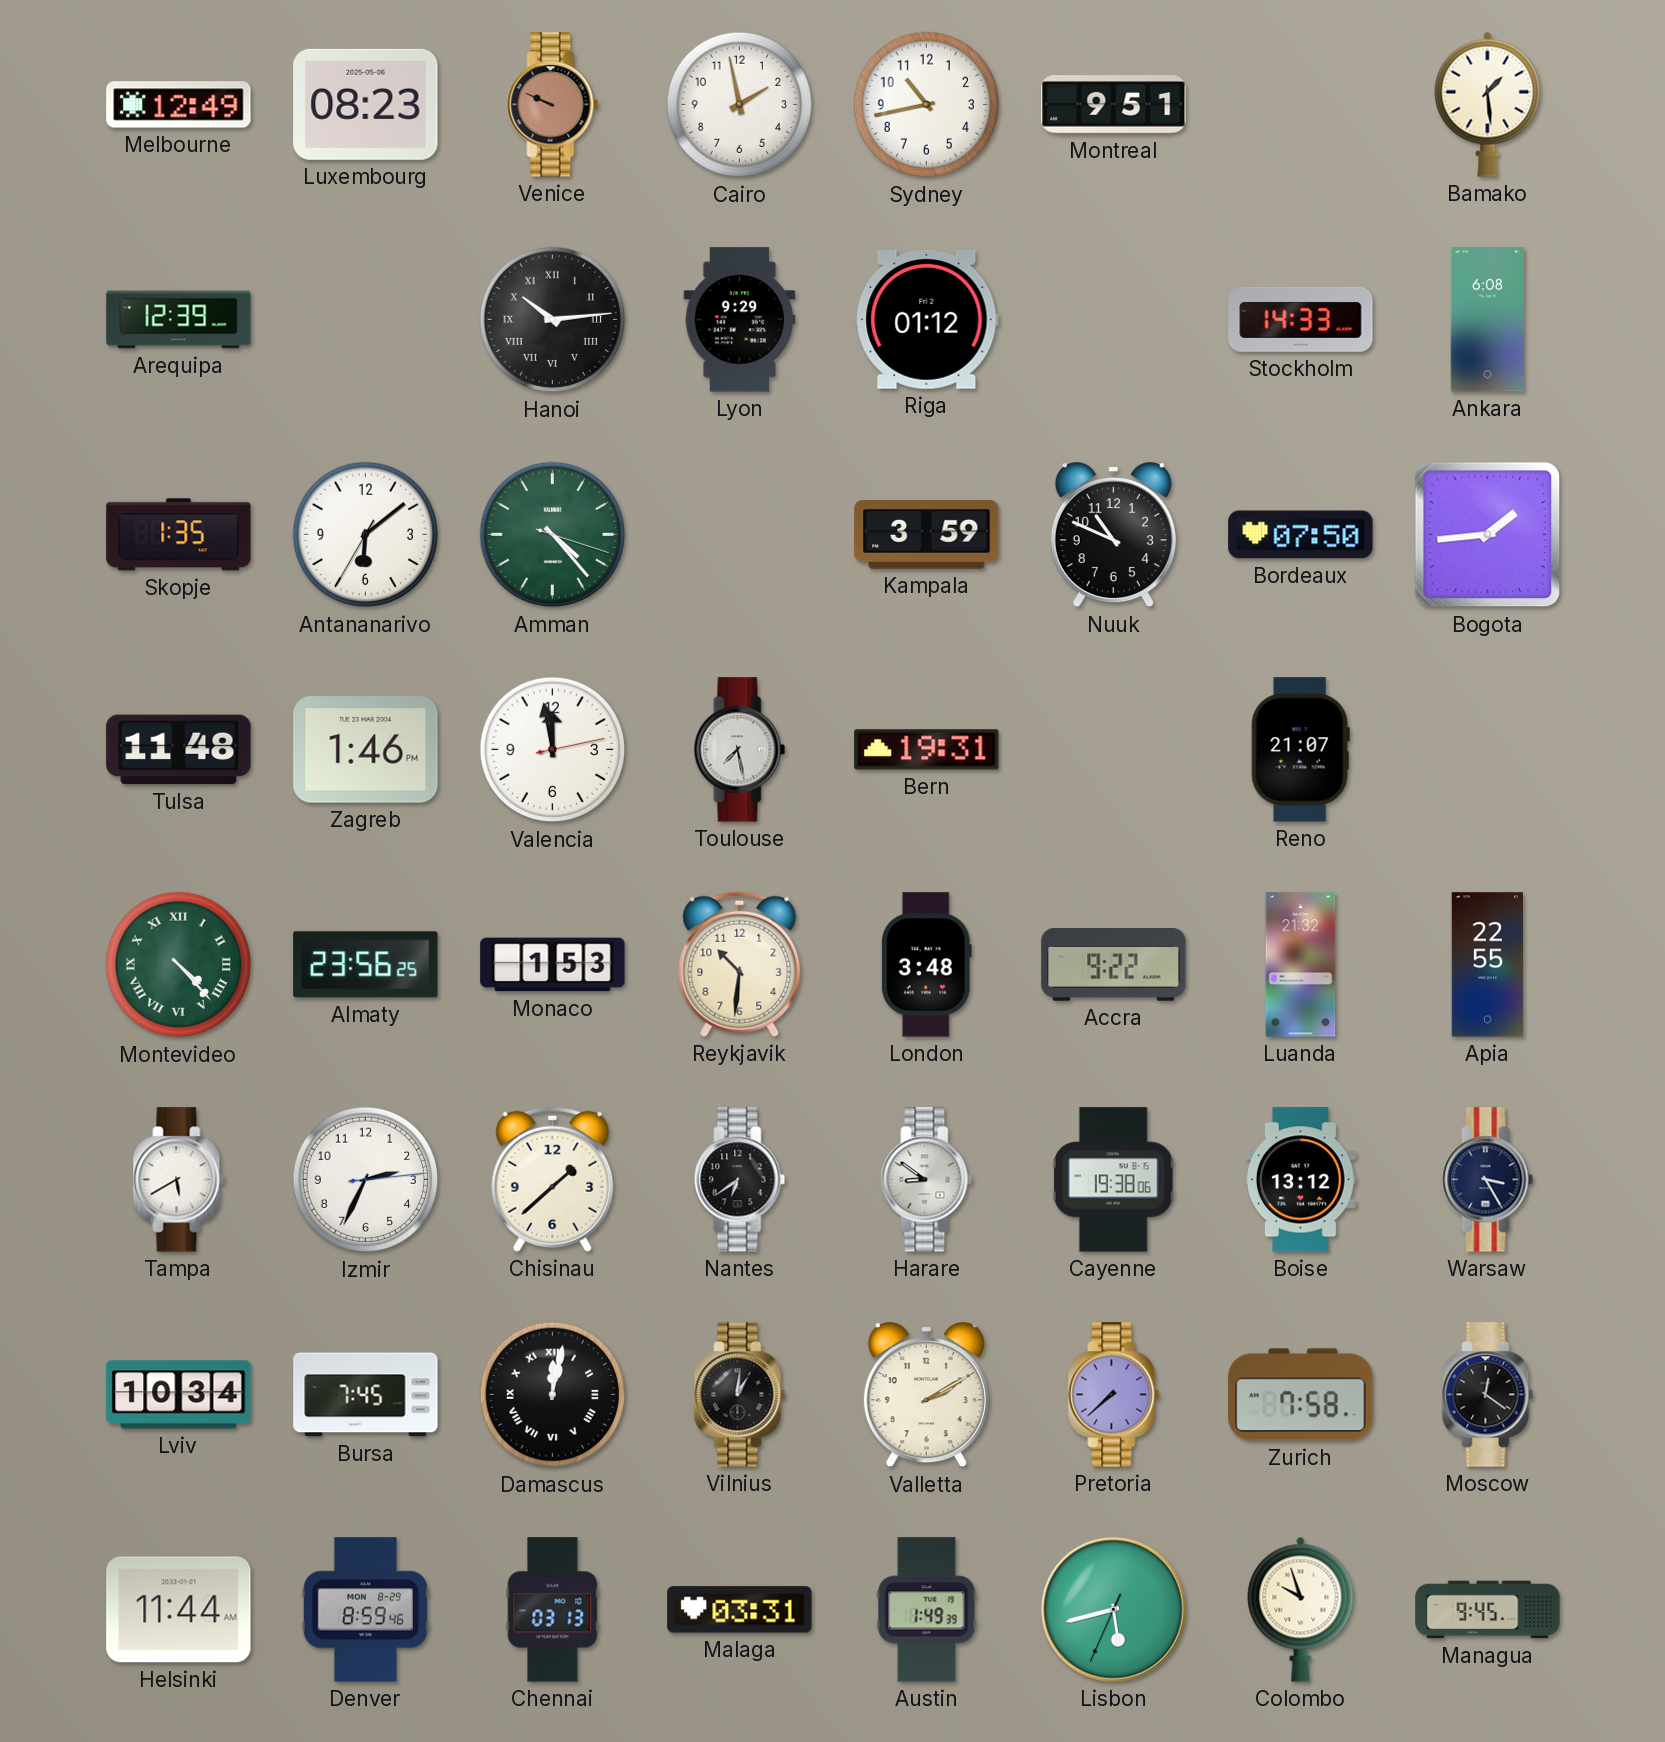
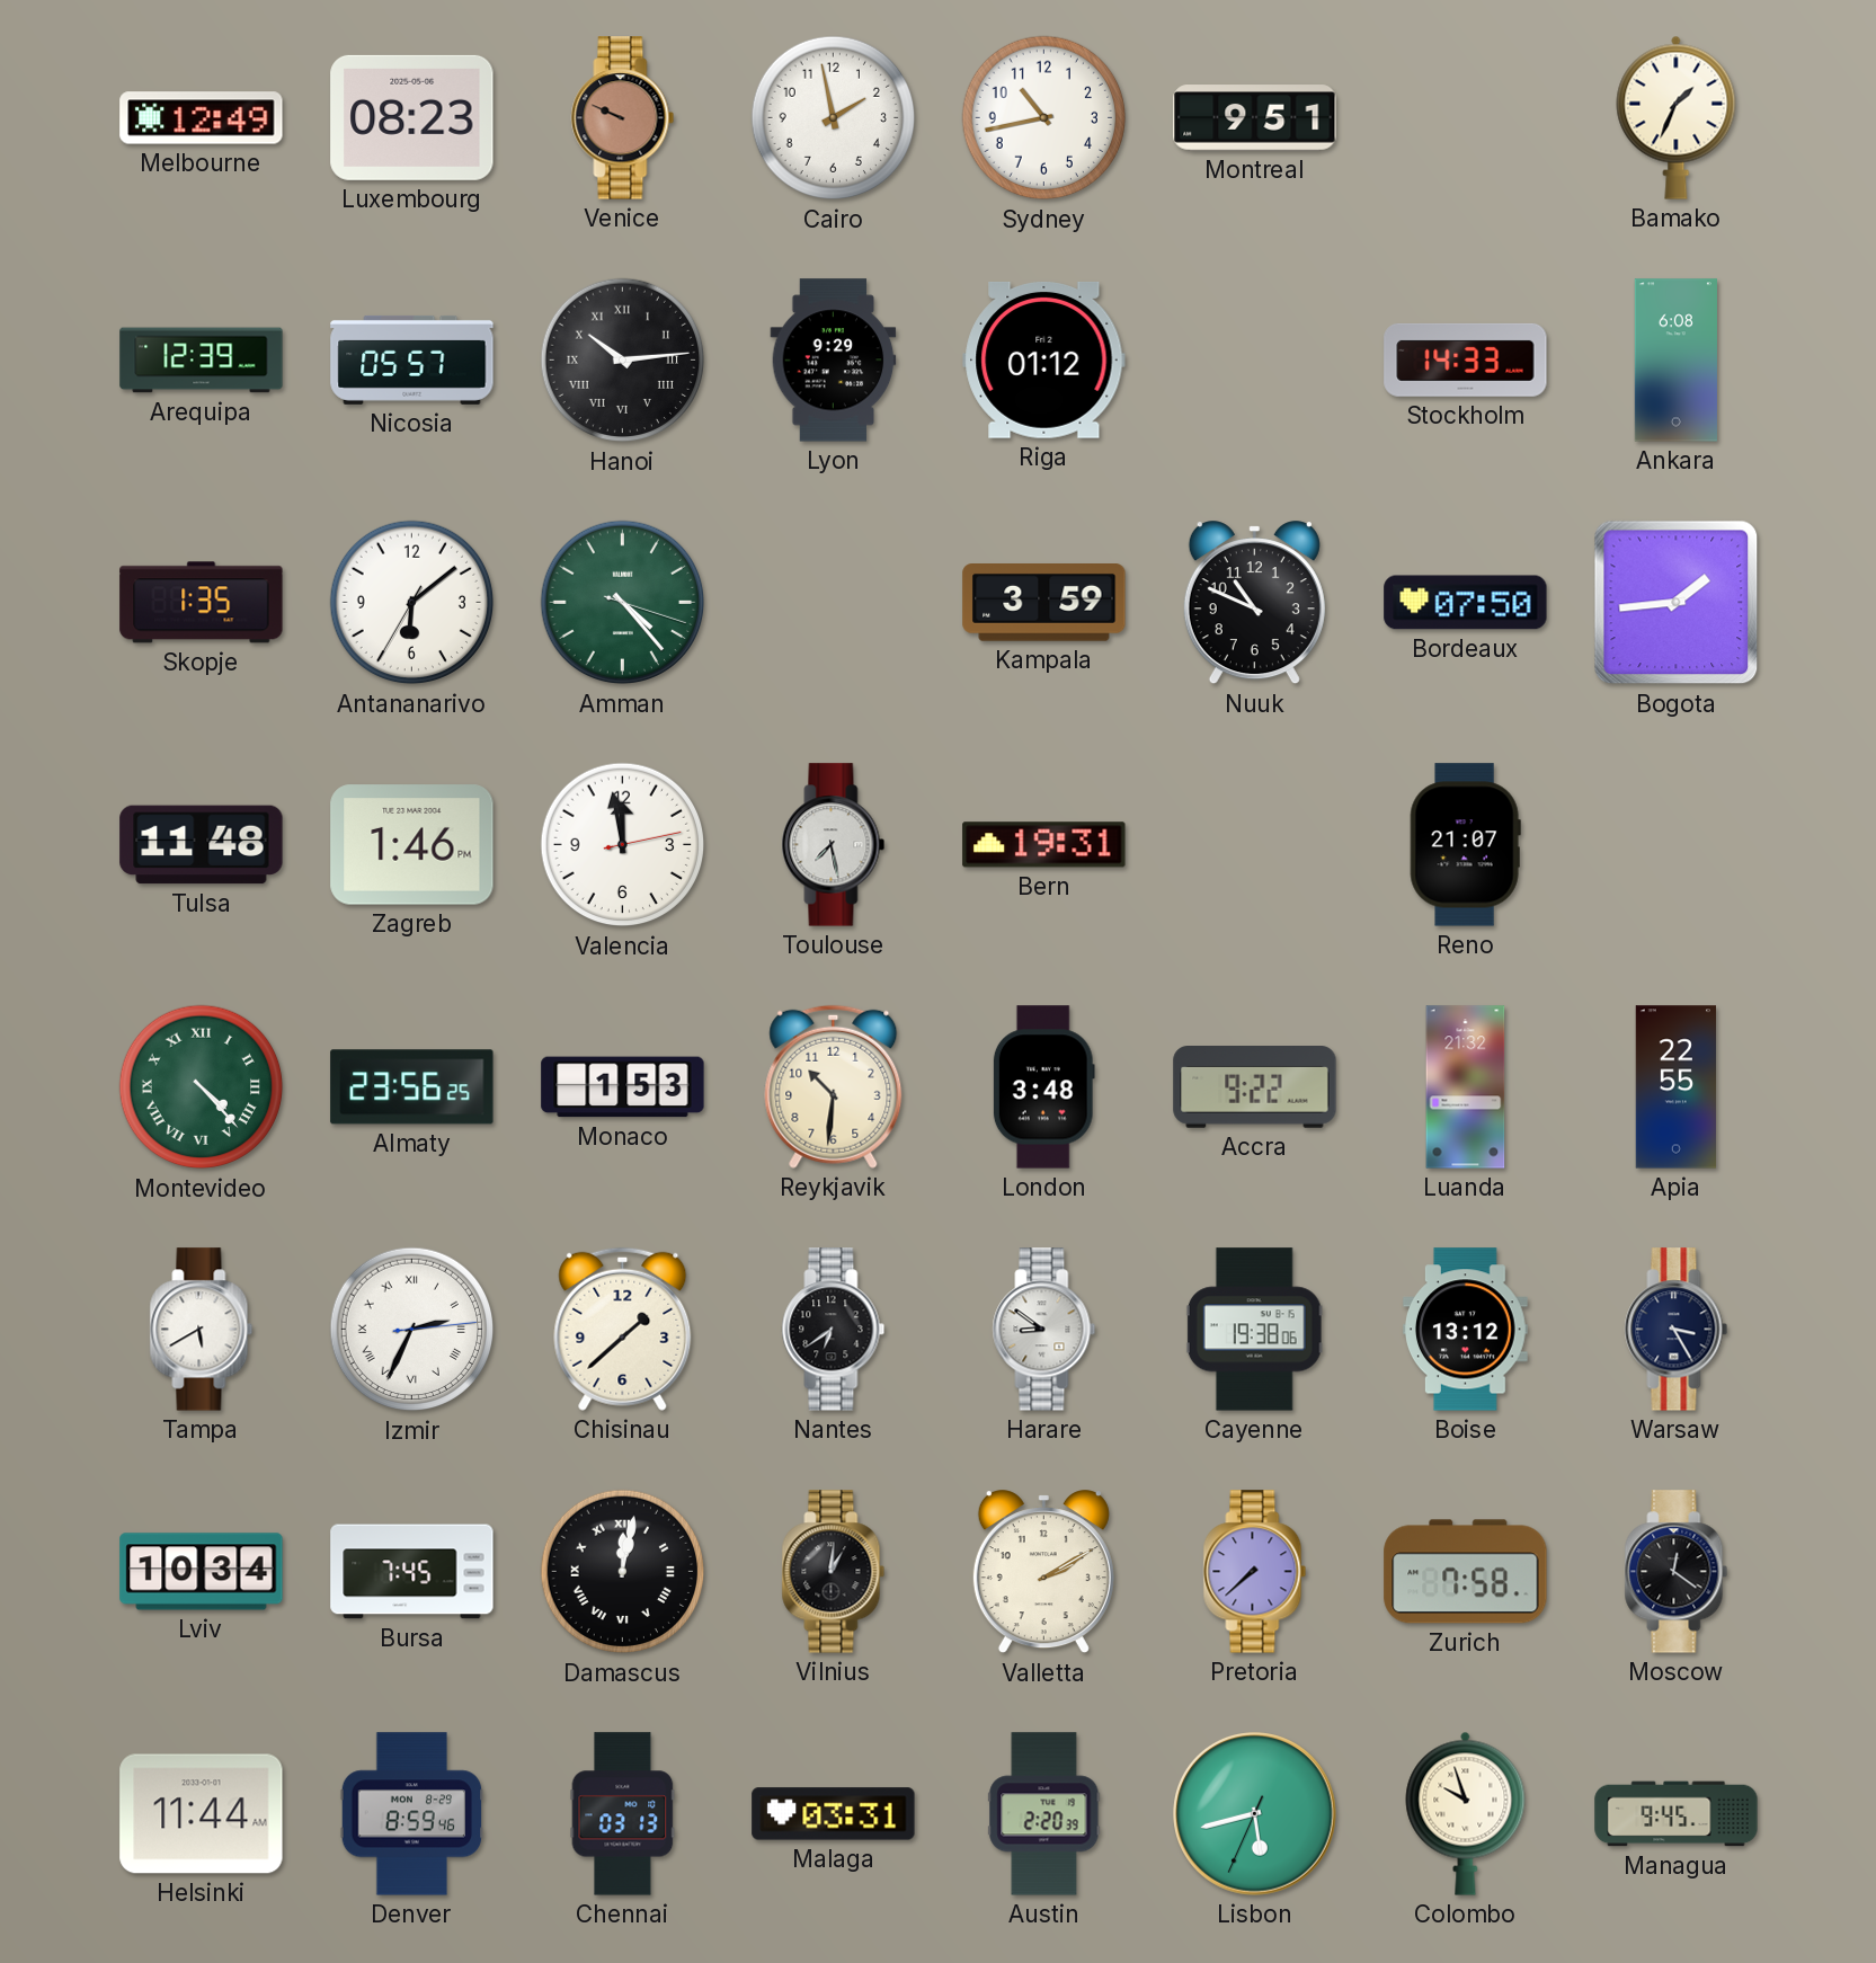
Bamako: 1:29 -> 1:34
Nicosia: none -> 05:57
Izmir numerals: Arabic -> Roman
Austin: 1:49 -> 2:20
